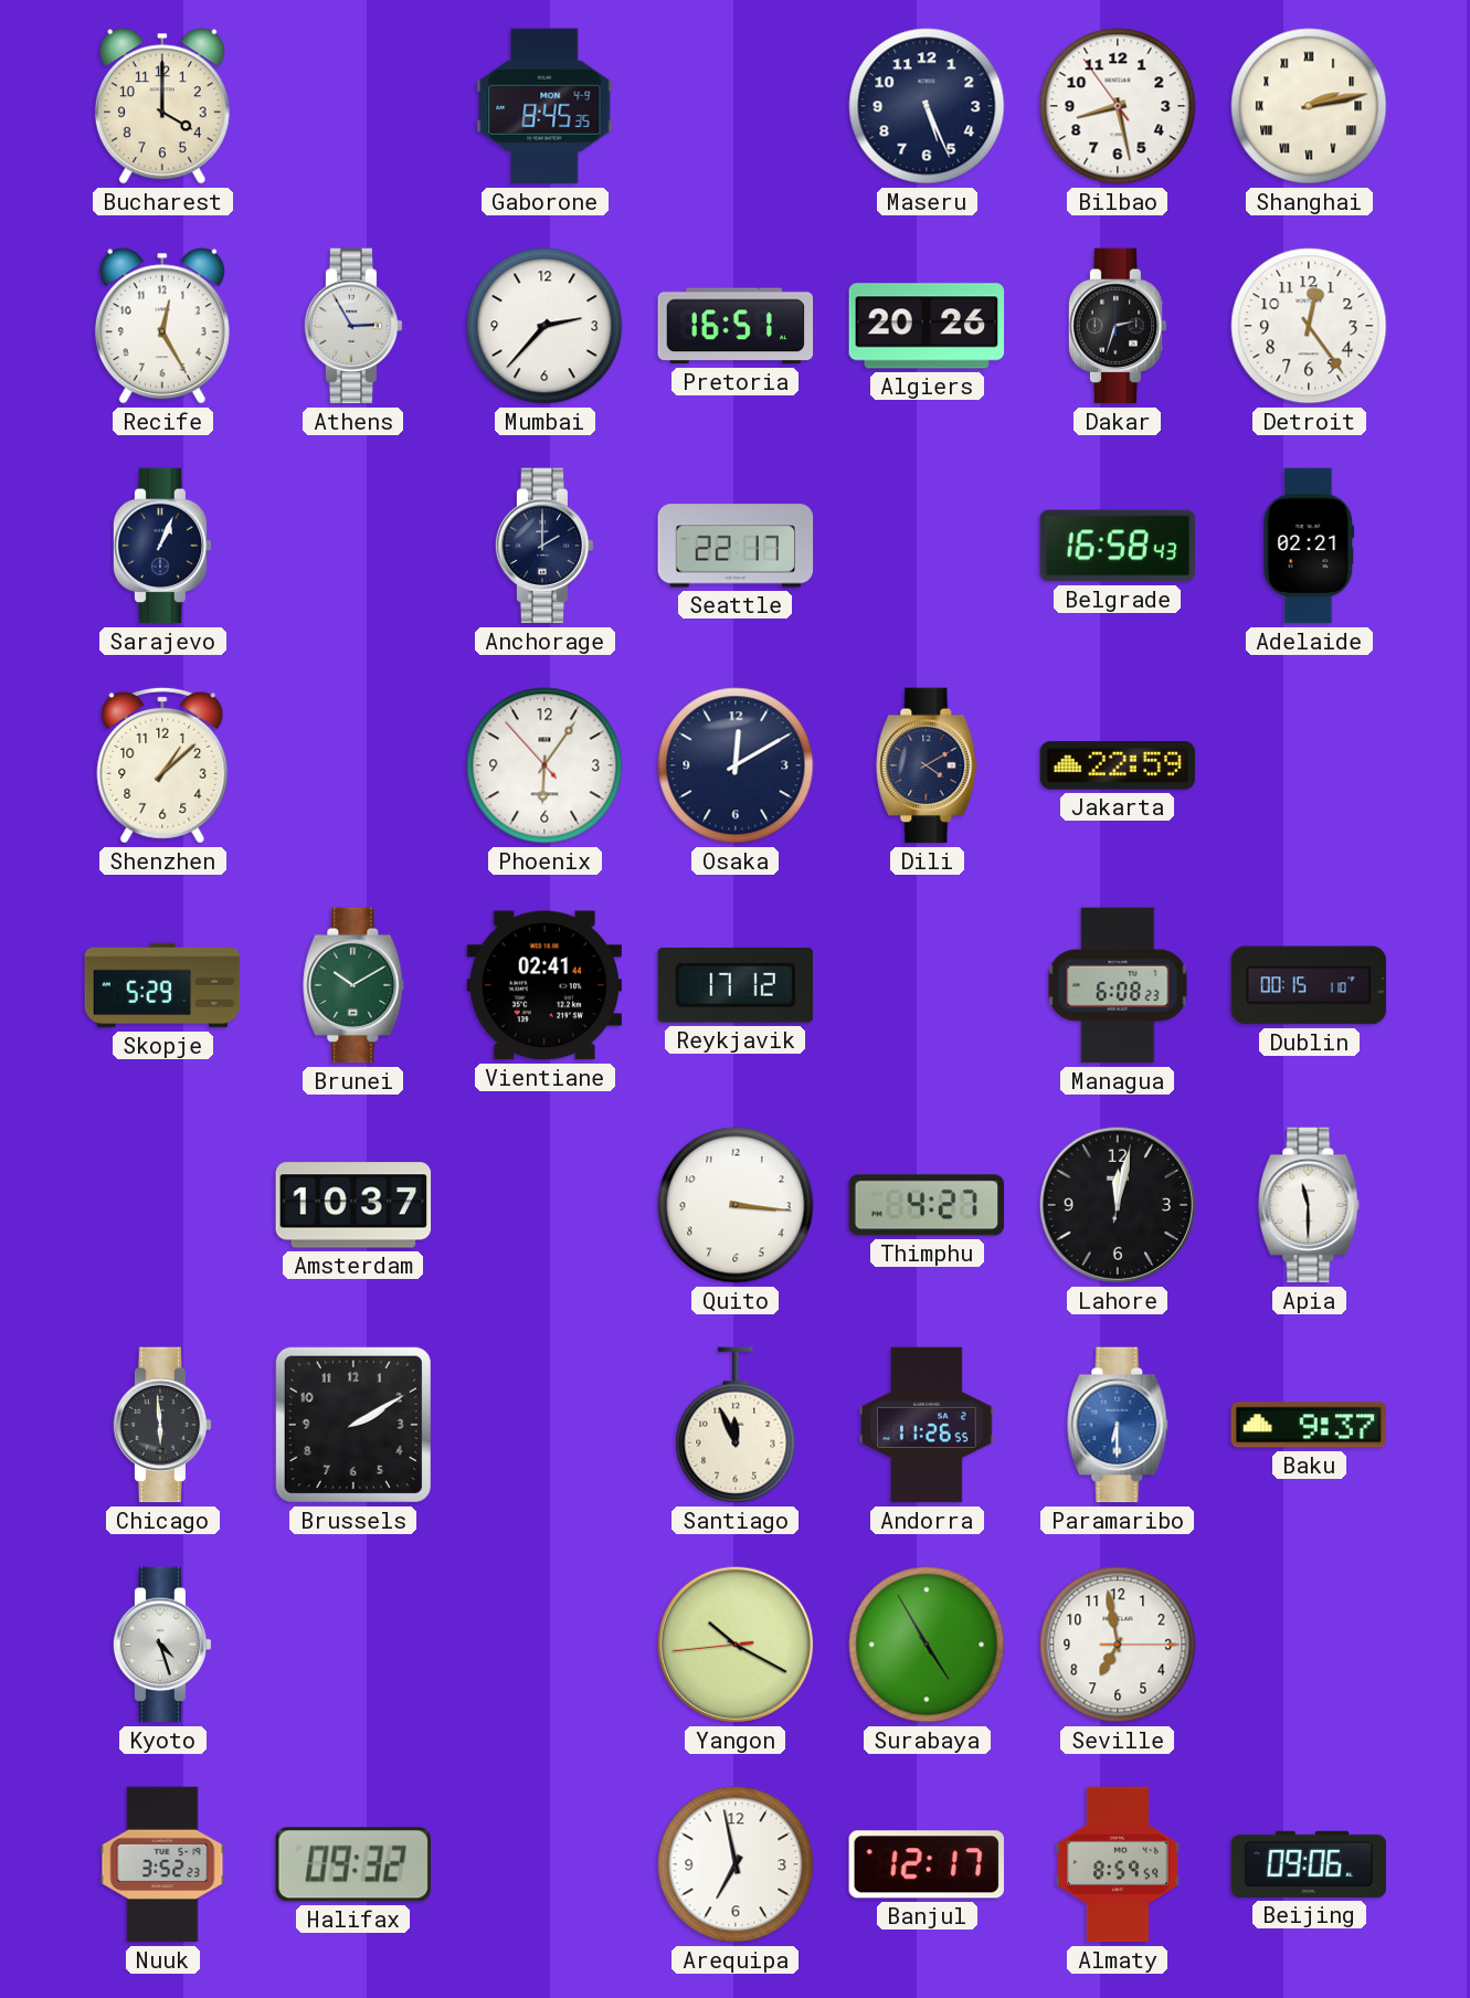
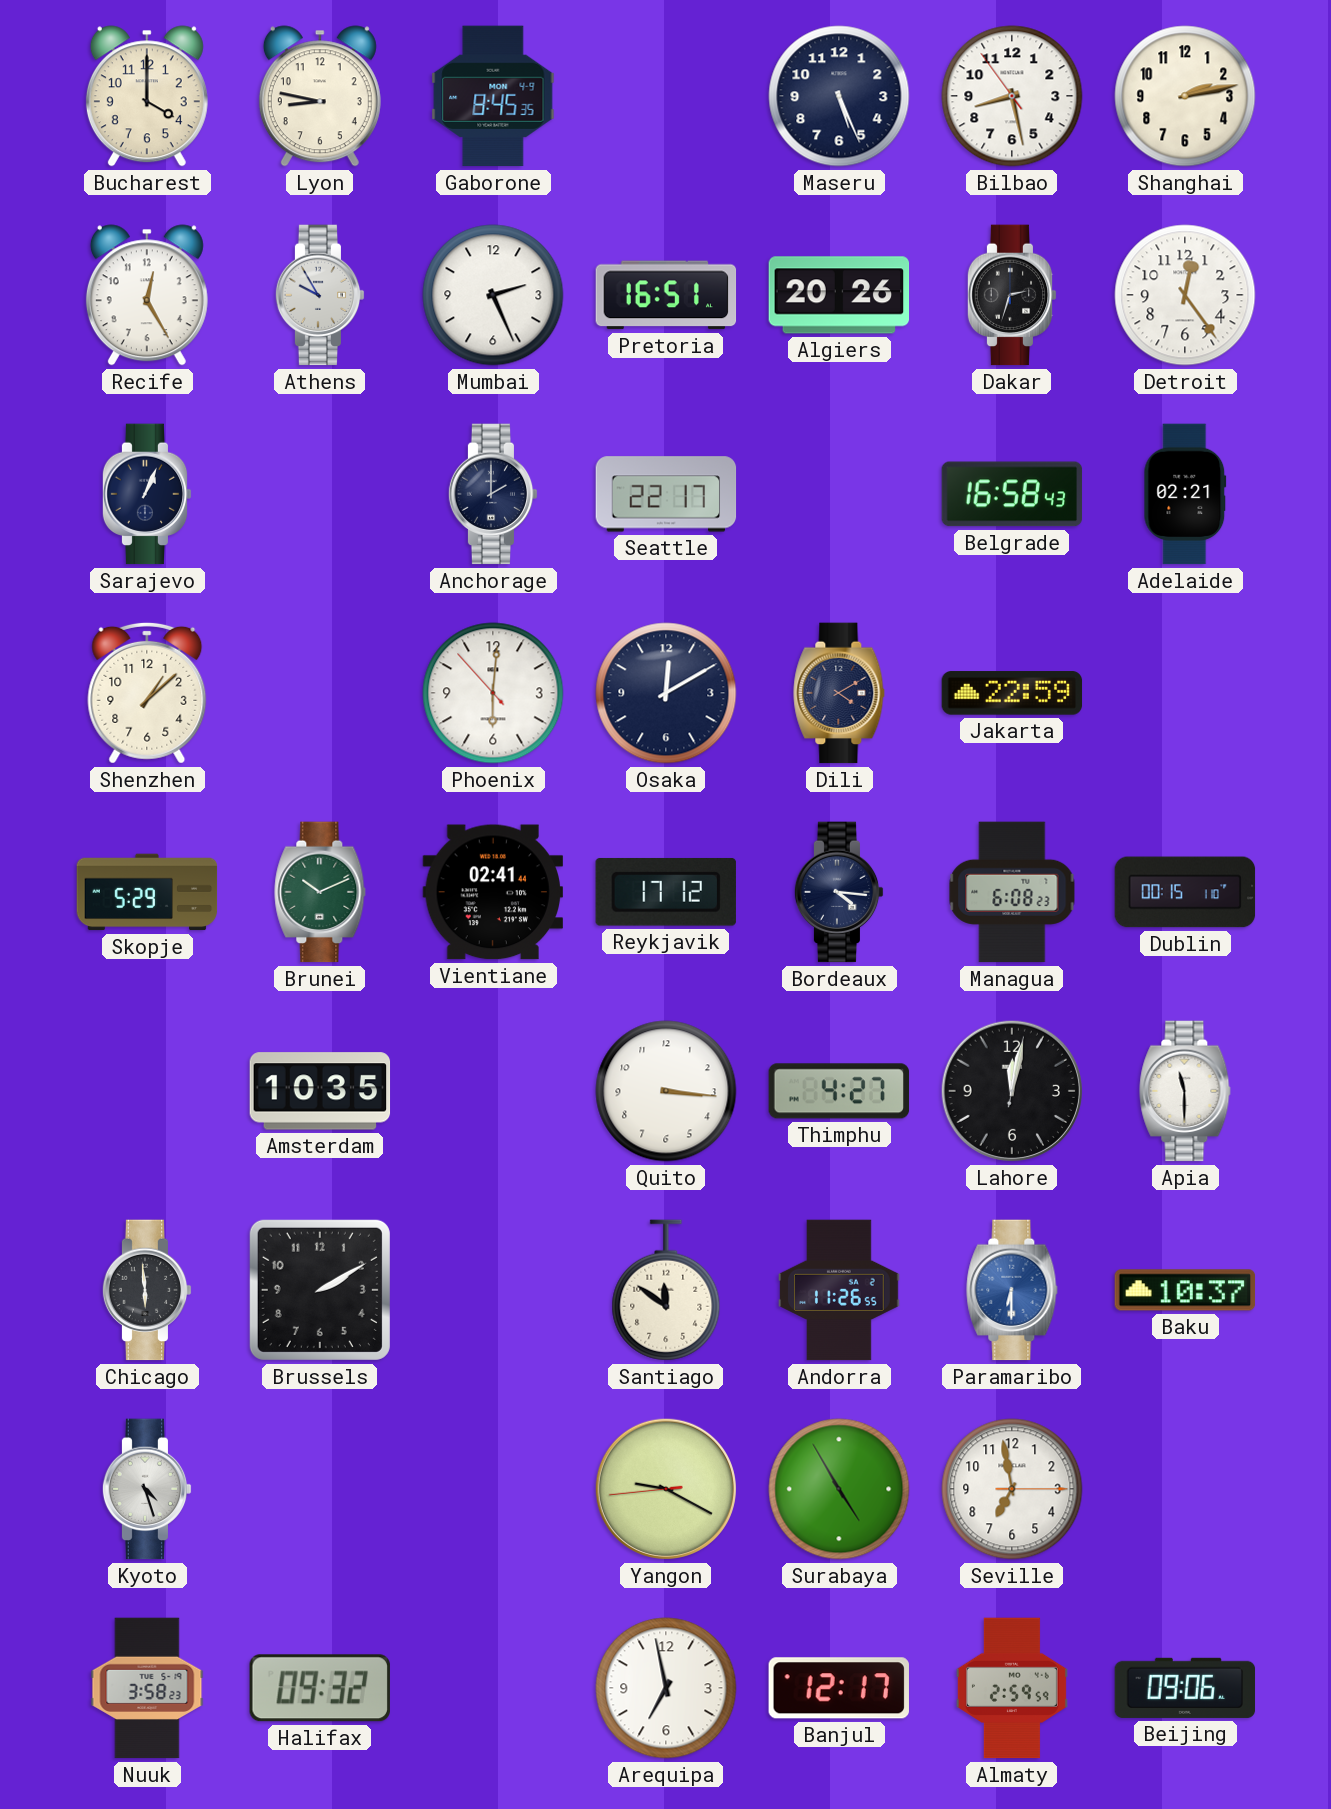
Lyon: none -> 8:47
Shanghai numerals: Roman -> Arabic
Athens: 2:55 -> 9:55
Mumbai: 2:37 -> 2:26
Phoenix: 6:05 -> 6:00
Brunei: 10:10 -> 10:11
Bordeaux: none -> 4:16
Amsterdam: 10:37 -> 10:35
Santiago: 11:56 -> 11:51
Baku: 9:37 -> 10:37
Yangon: 10:19 -> 9:19
Nuuk: 3:52 -> 3:58
Almaty: 8:59 -> 2:59
